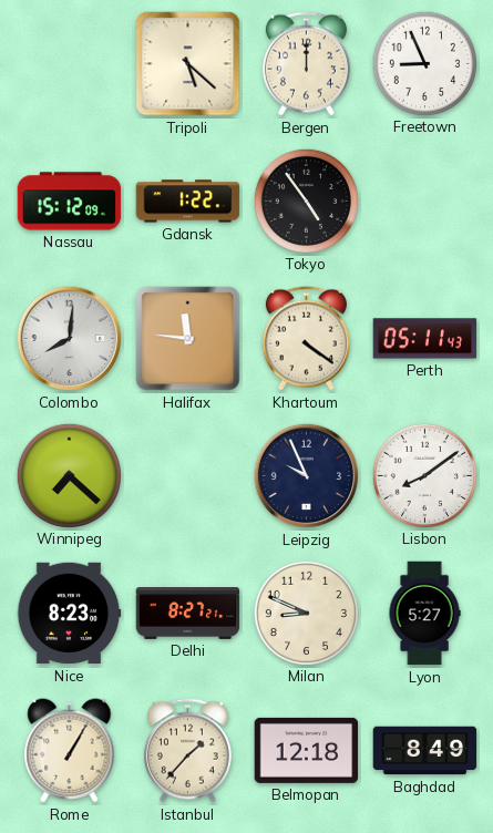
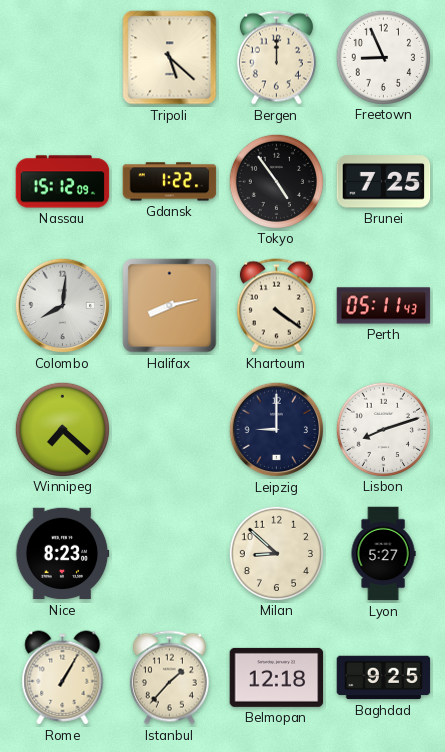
Brunei: none -> 7:25
Halifax: 11:46 -> 8:13
Leipzig: 9:56 -> 9:00
Lisbon: 8:09 -> 8:12
Delhi: 8:27 -> none
Milan: 8:49 -> 8:52
Baghdad: 8:49 -> 9:25
